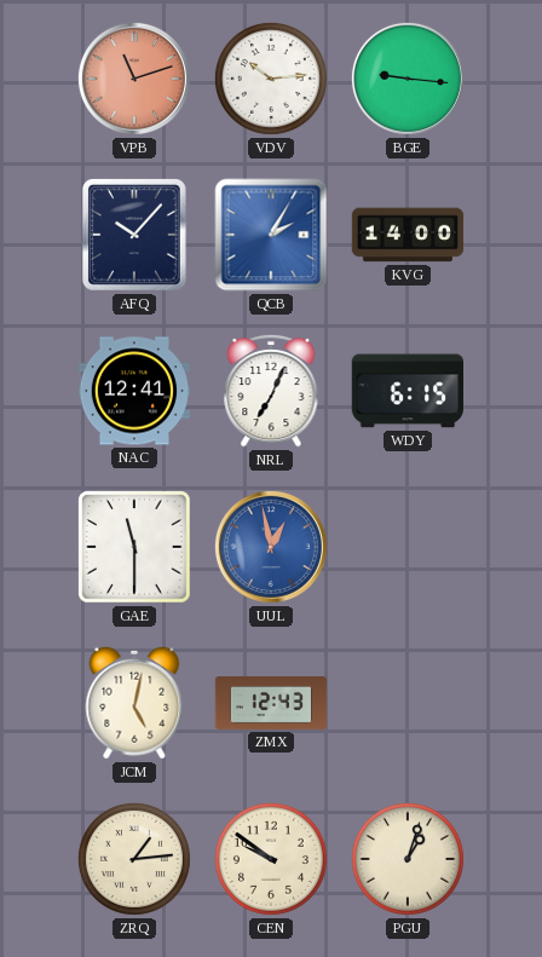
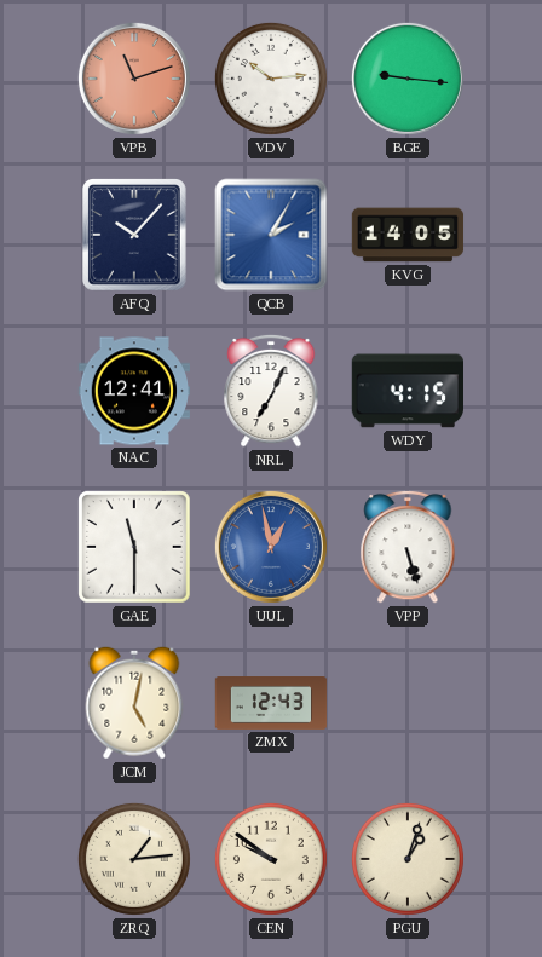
KVG: 14:00 -> 14:05
WDY: 6:15 -> 4:15
VPP: none -> 5:27
